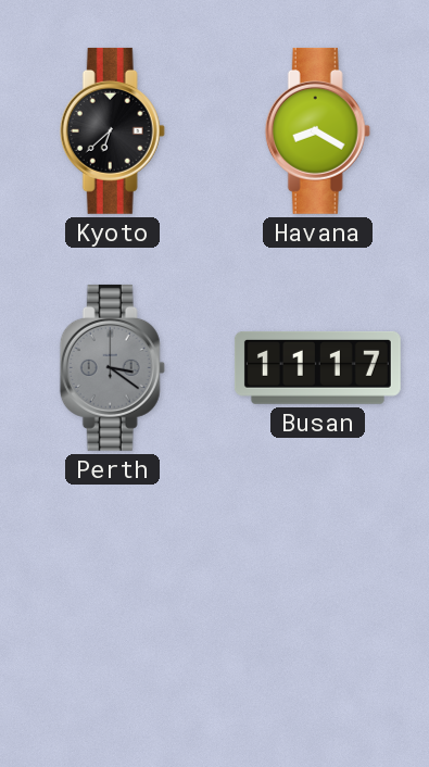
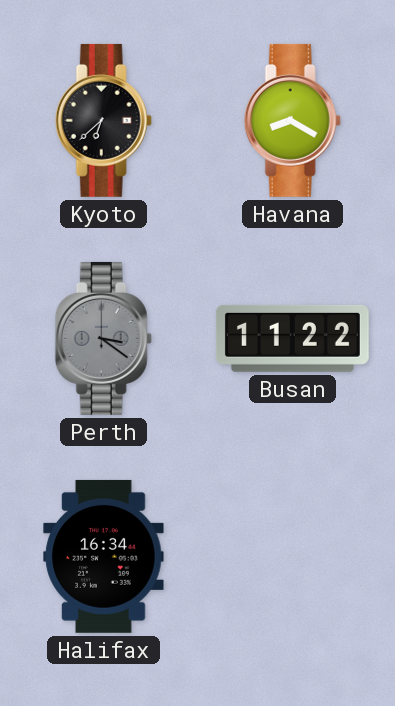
Busan: 11:17 -> 11:22
Halifax: none -> 16:34
